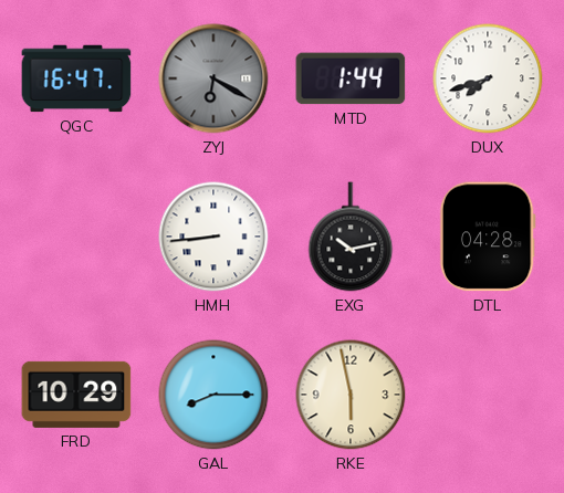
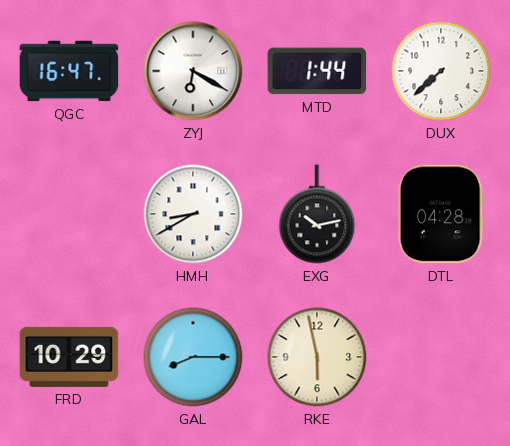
ZYJ dial: grey -> white
DUX: 7:42 -> 7:38
HMH: 8:44 -> 8:40
